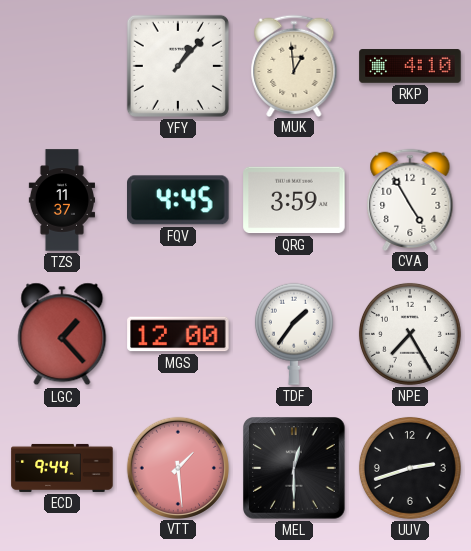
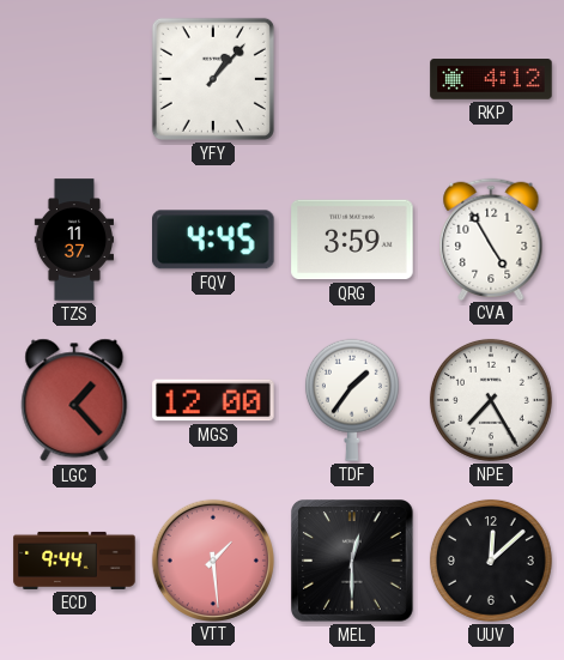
MUK: 12:59 -> none
RKP: 4:10 -> 4:12
UUV: 2:42 -> 12:08
